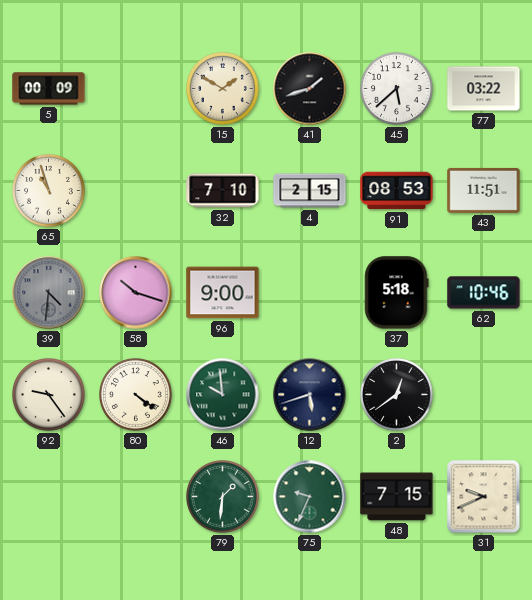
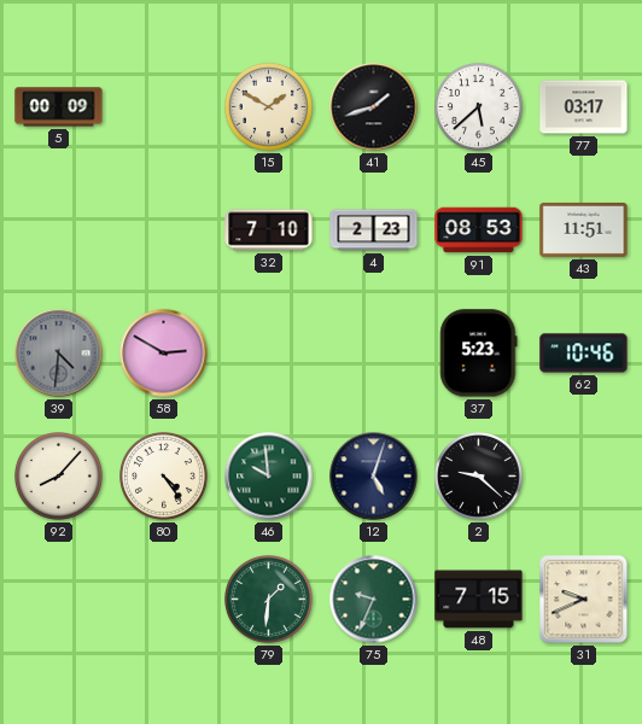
77: 03:22 -> 03:17
65: 10:57 -> none
4: 2:15 -> 2:23
58: 10:18 -> 2:50
96: 9:00 -> none
37: 5:18 -> 5:23
92: 9:24 -> 8:07
80: 4:21 -> 4:24
12: 5:42 -> 5:03
2: 12:39 -> 9:22
